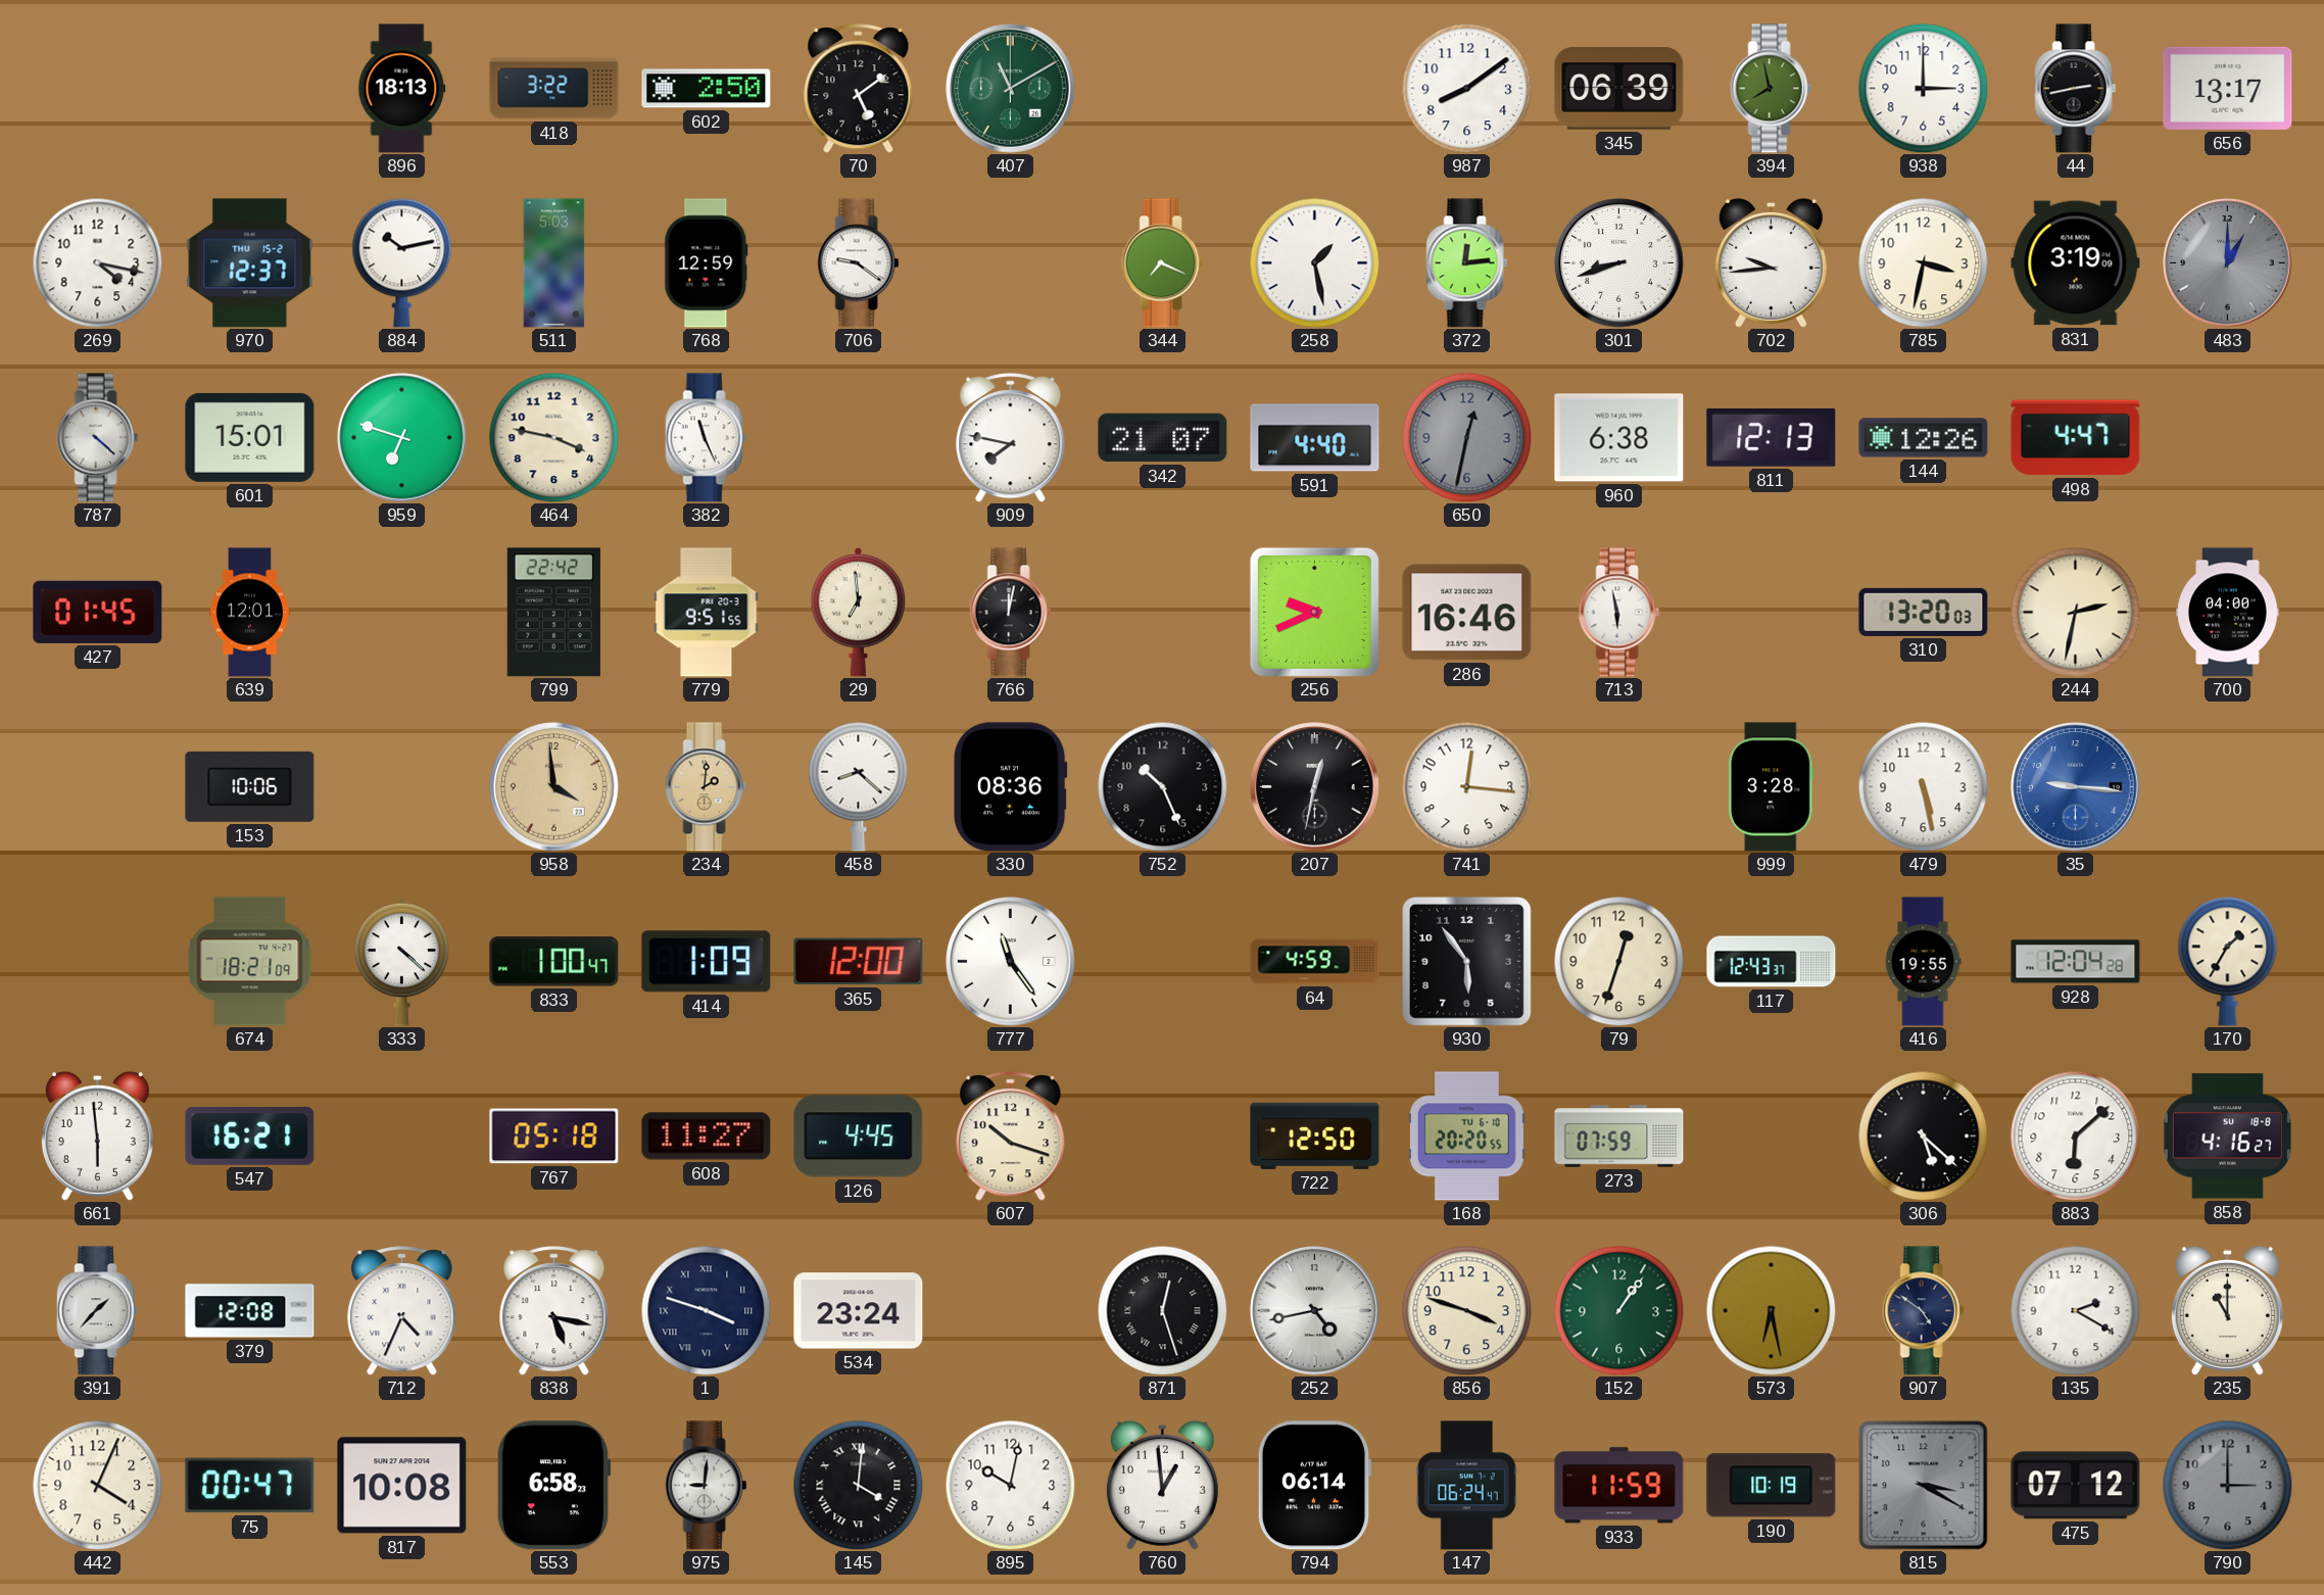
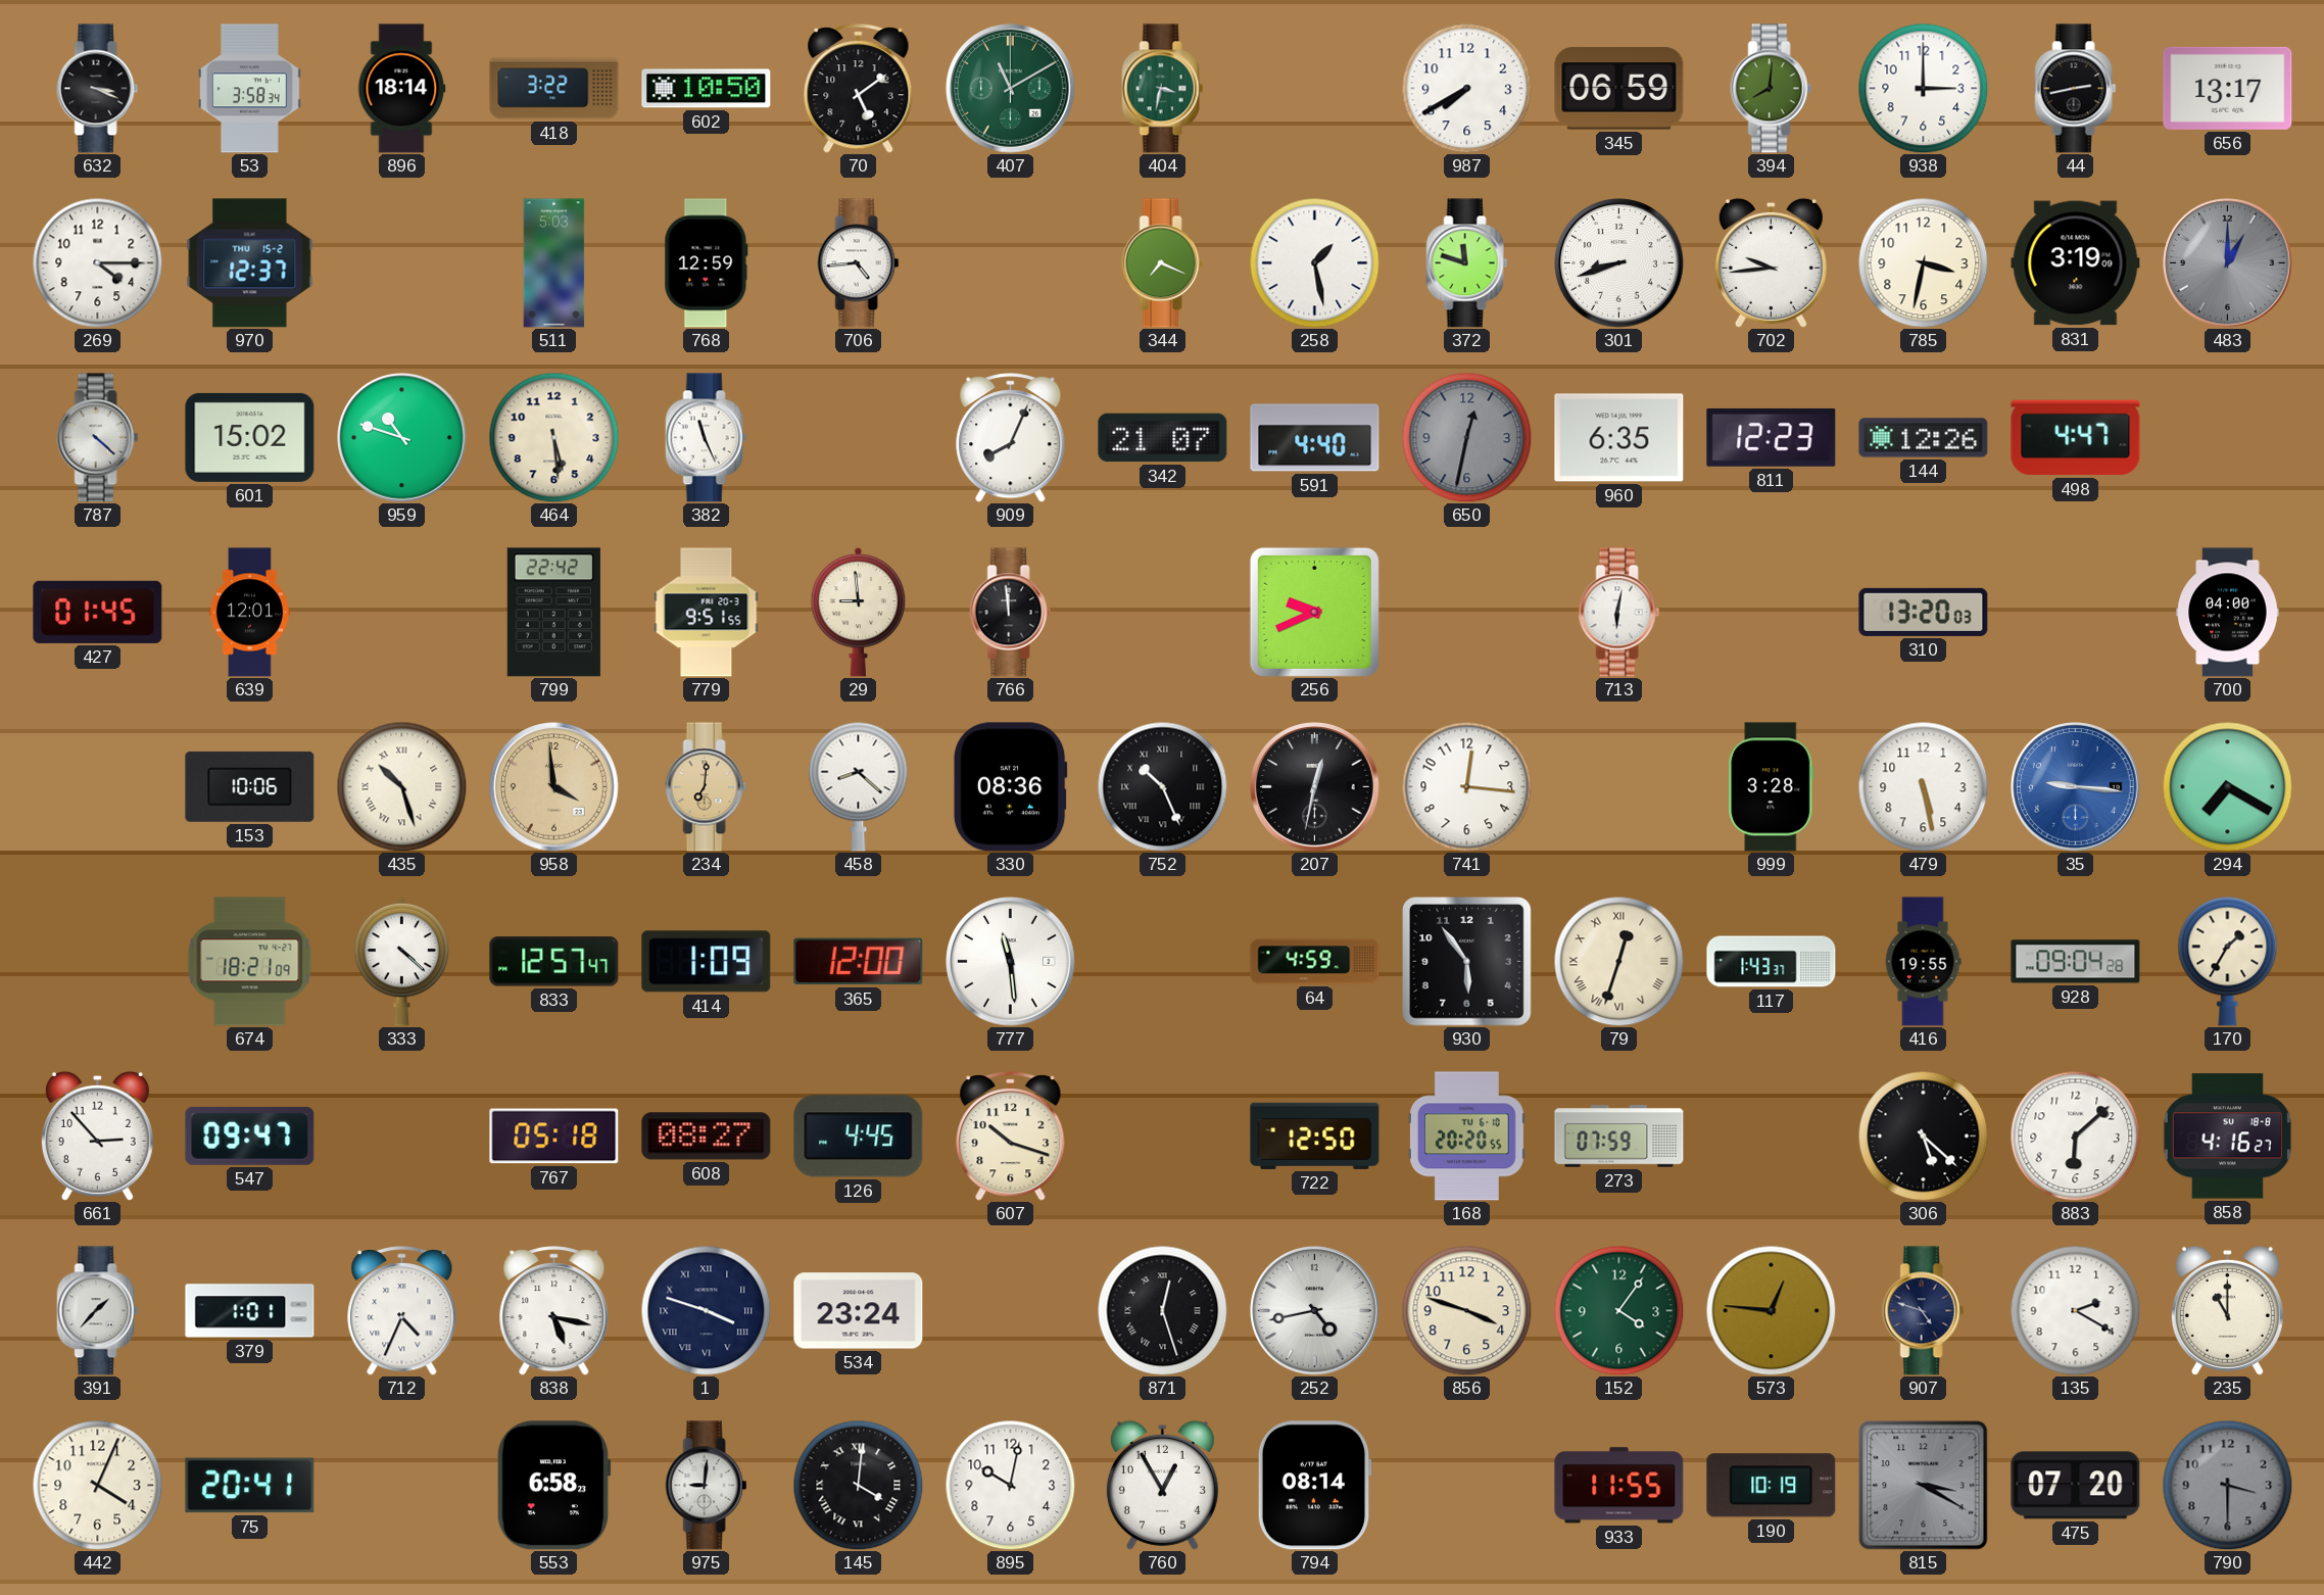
632: none -> 3:19
53: none -> 3:58
896: 18:13 -> 18:14
602: 2:50 -> 10:50
404: none -> 3:32
987: 8:09 -> 7:40
345: 06:39 -> 06:59
394: 7:58 -> 8:01
269: 4:17 -> 4:15
884: 10:13 -> none
706: 9:21 -> 4:44
372: 12:14 -> 11:48
601: 15:01 -> 15:02
959: 6:48 -> 10:48
464: 3:47 -> 5:29
909: 7:47 -> 8:04
960: 6:38 -> 6:35
811: 12:13 -> 12:23
29: 6:59 -> 8:59
766: 12:02 -> 11:59
286: 16:46 -> none
713: 5:58 -> 6:02
244: 2:32 -> none
435: none -> 10:27
234: 2:01 -> 7:01
752 numerals: Arabic -> Roman
294: none -> 7:20
833: 1:00 -> 12:57
777: 11:24 -> 11:29
79 numerals: Arabic -> Roman
117: 12:43 -> 1:43
928: 12:04 -> 09:04
661: 5:59 -> 2:53
547: 16:21 -> 09:47
608: 11:27 -> 08:27
379: 12:08 -> 1:01
152: 1:06 -> 4:06
573: 6:28 -> 12:46
907: 4:51 -> 4:48
75: 00:47 -> 20:41
817: 10:08 -> none
760: 12:59 -> 12:55
794: 06:14 -> 08:14
147: 06:24 -> none
933: 11:59 -> 11:55
475: 07:12 -> 07:20
790: 3:00 -> 3:30
